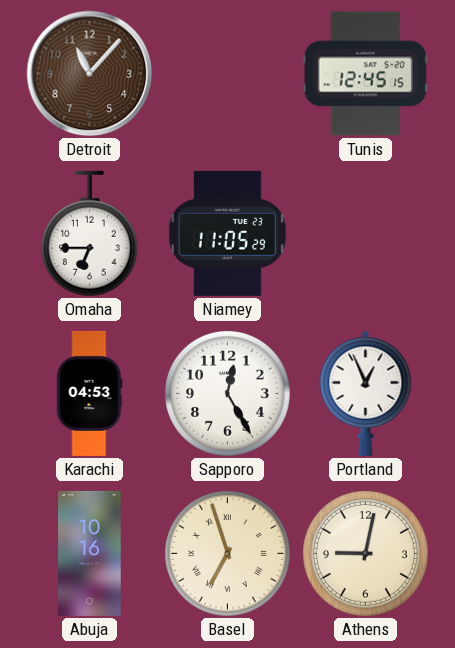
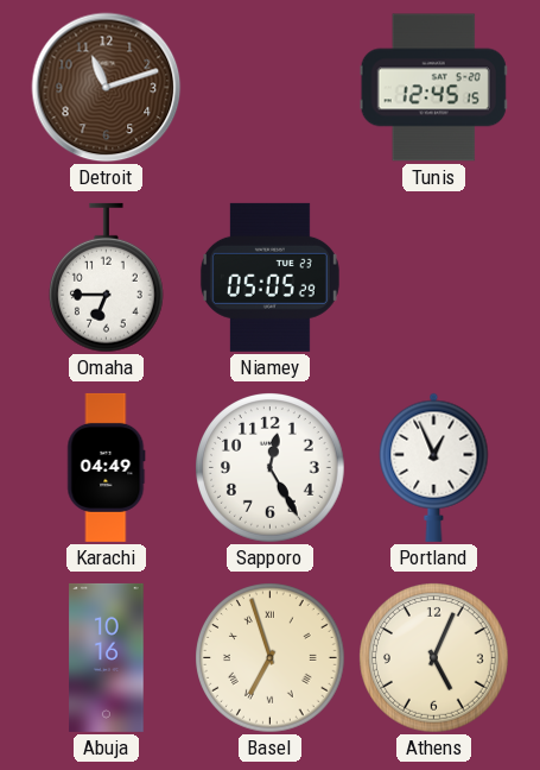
Detroit: 11:07 -> 11:12
Niamey: 11:05 -> 05:05
Karachi: 04:53 -> 04:49
Athens: 9:02 -> 5:04
